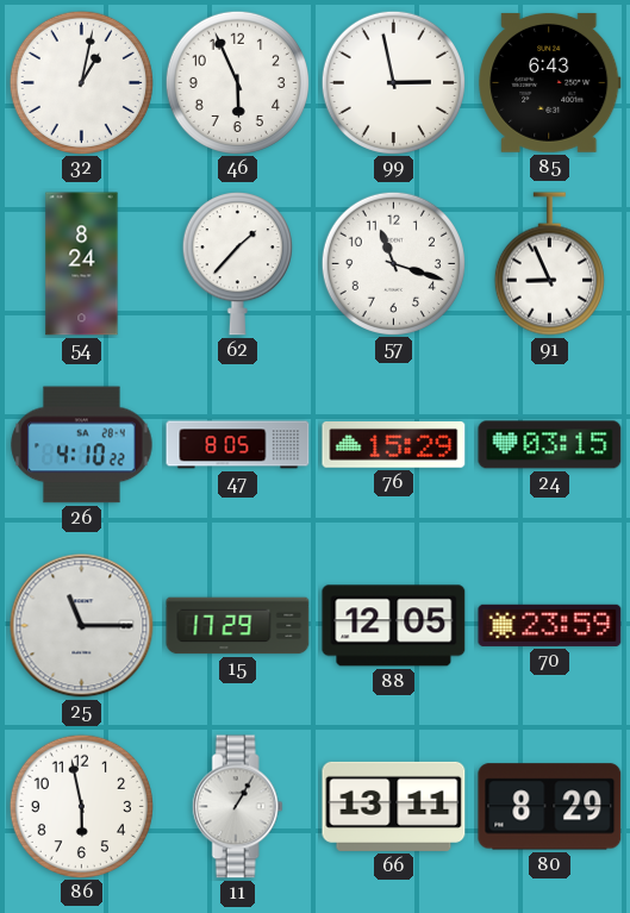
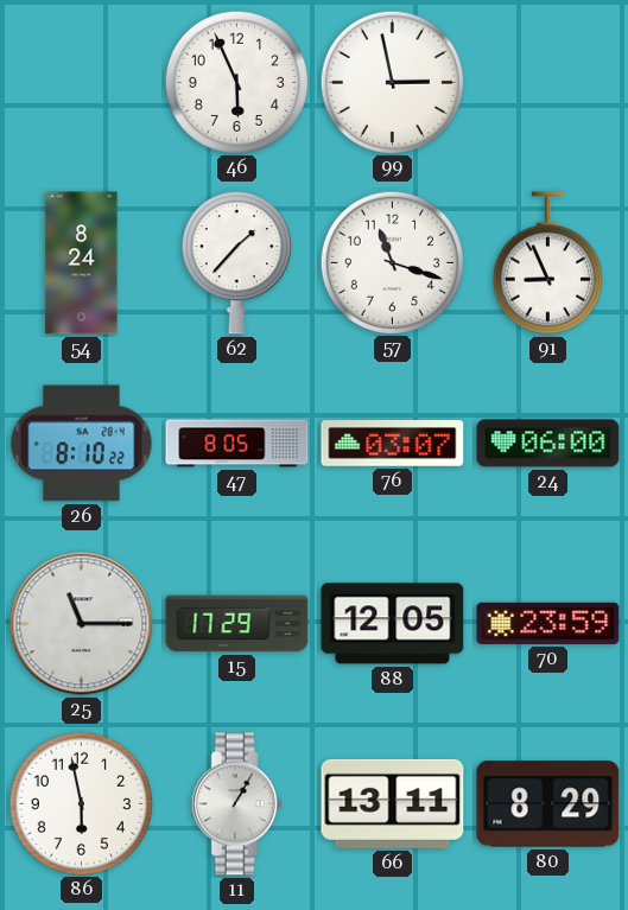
32: 1:02 -> none
85: 6:43 -> none
26: 4:10 -> 8:10
76: 15:29 -> 03:07
24: 03:15 -> 06:00
